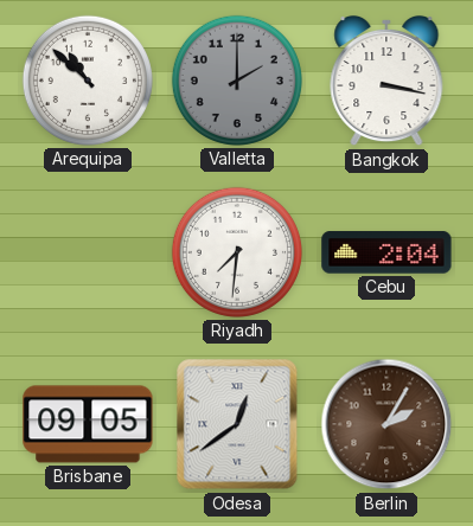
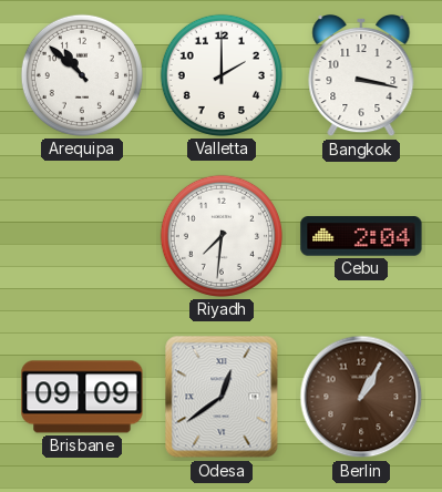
Valletta dial: grey -> white
Brisbane: 09:05 -> 09:09
Berlin: 2:05 -> 1:05
